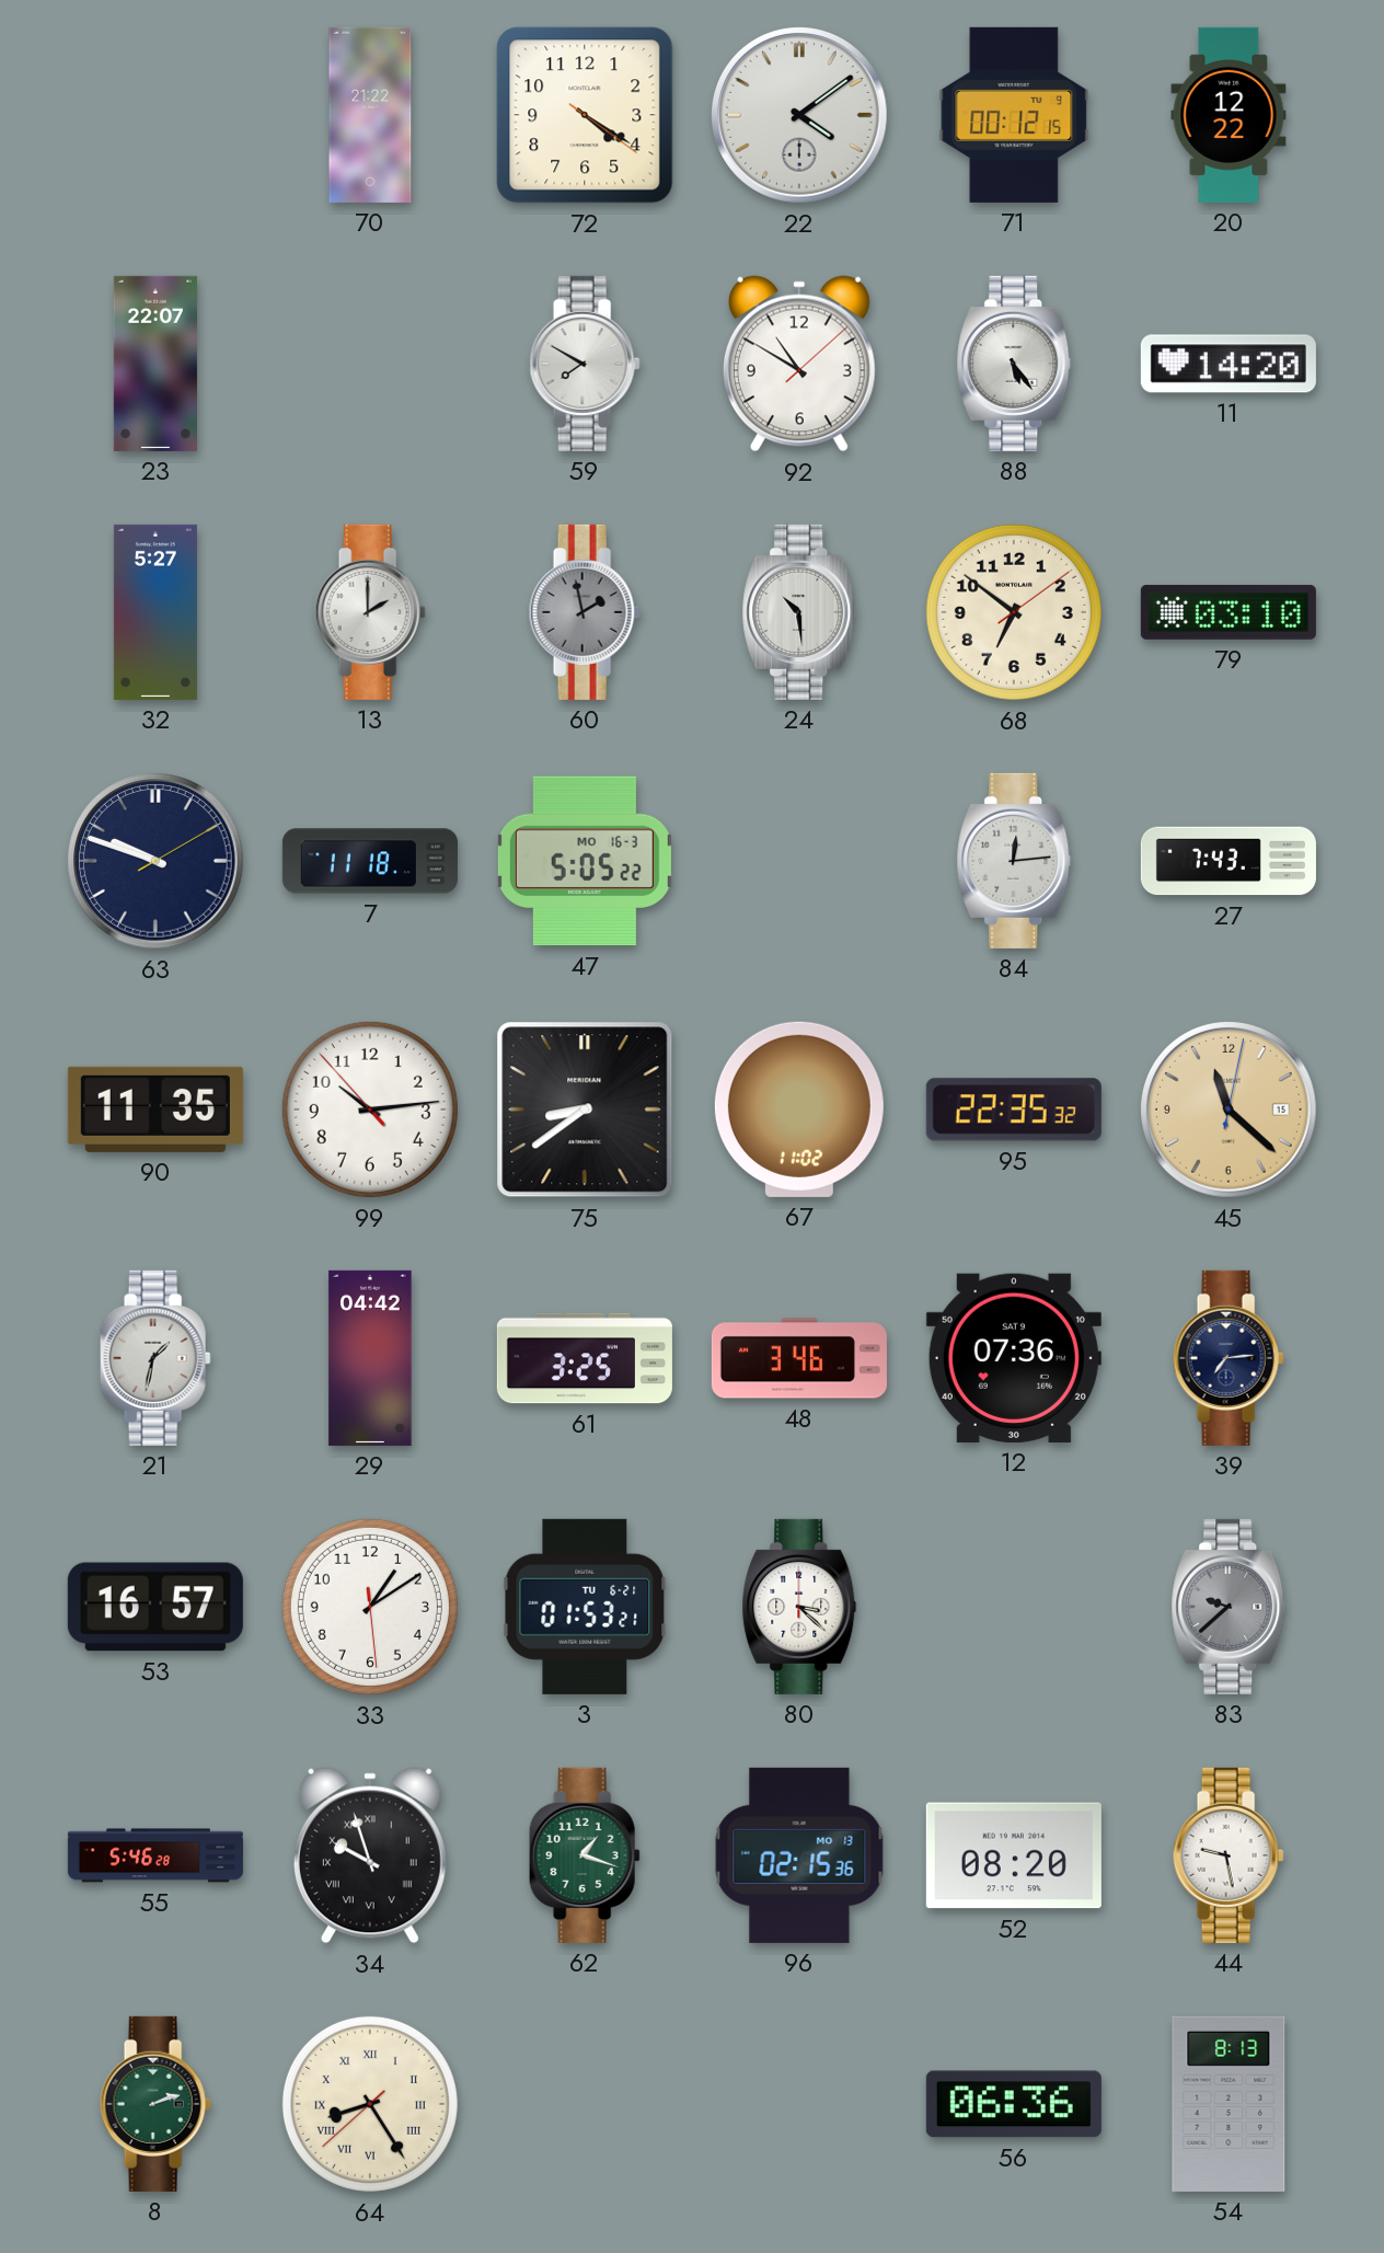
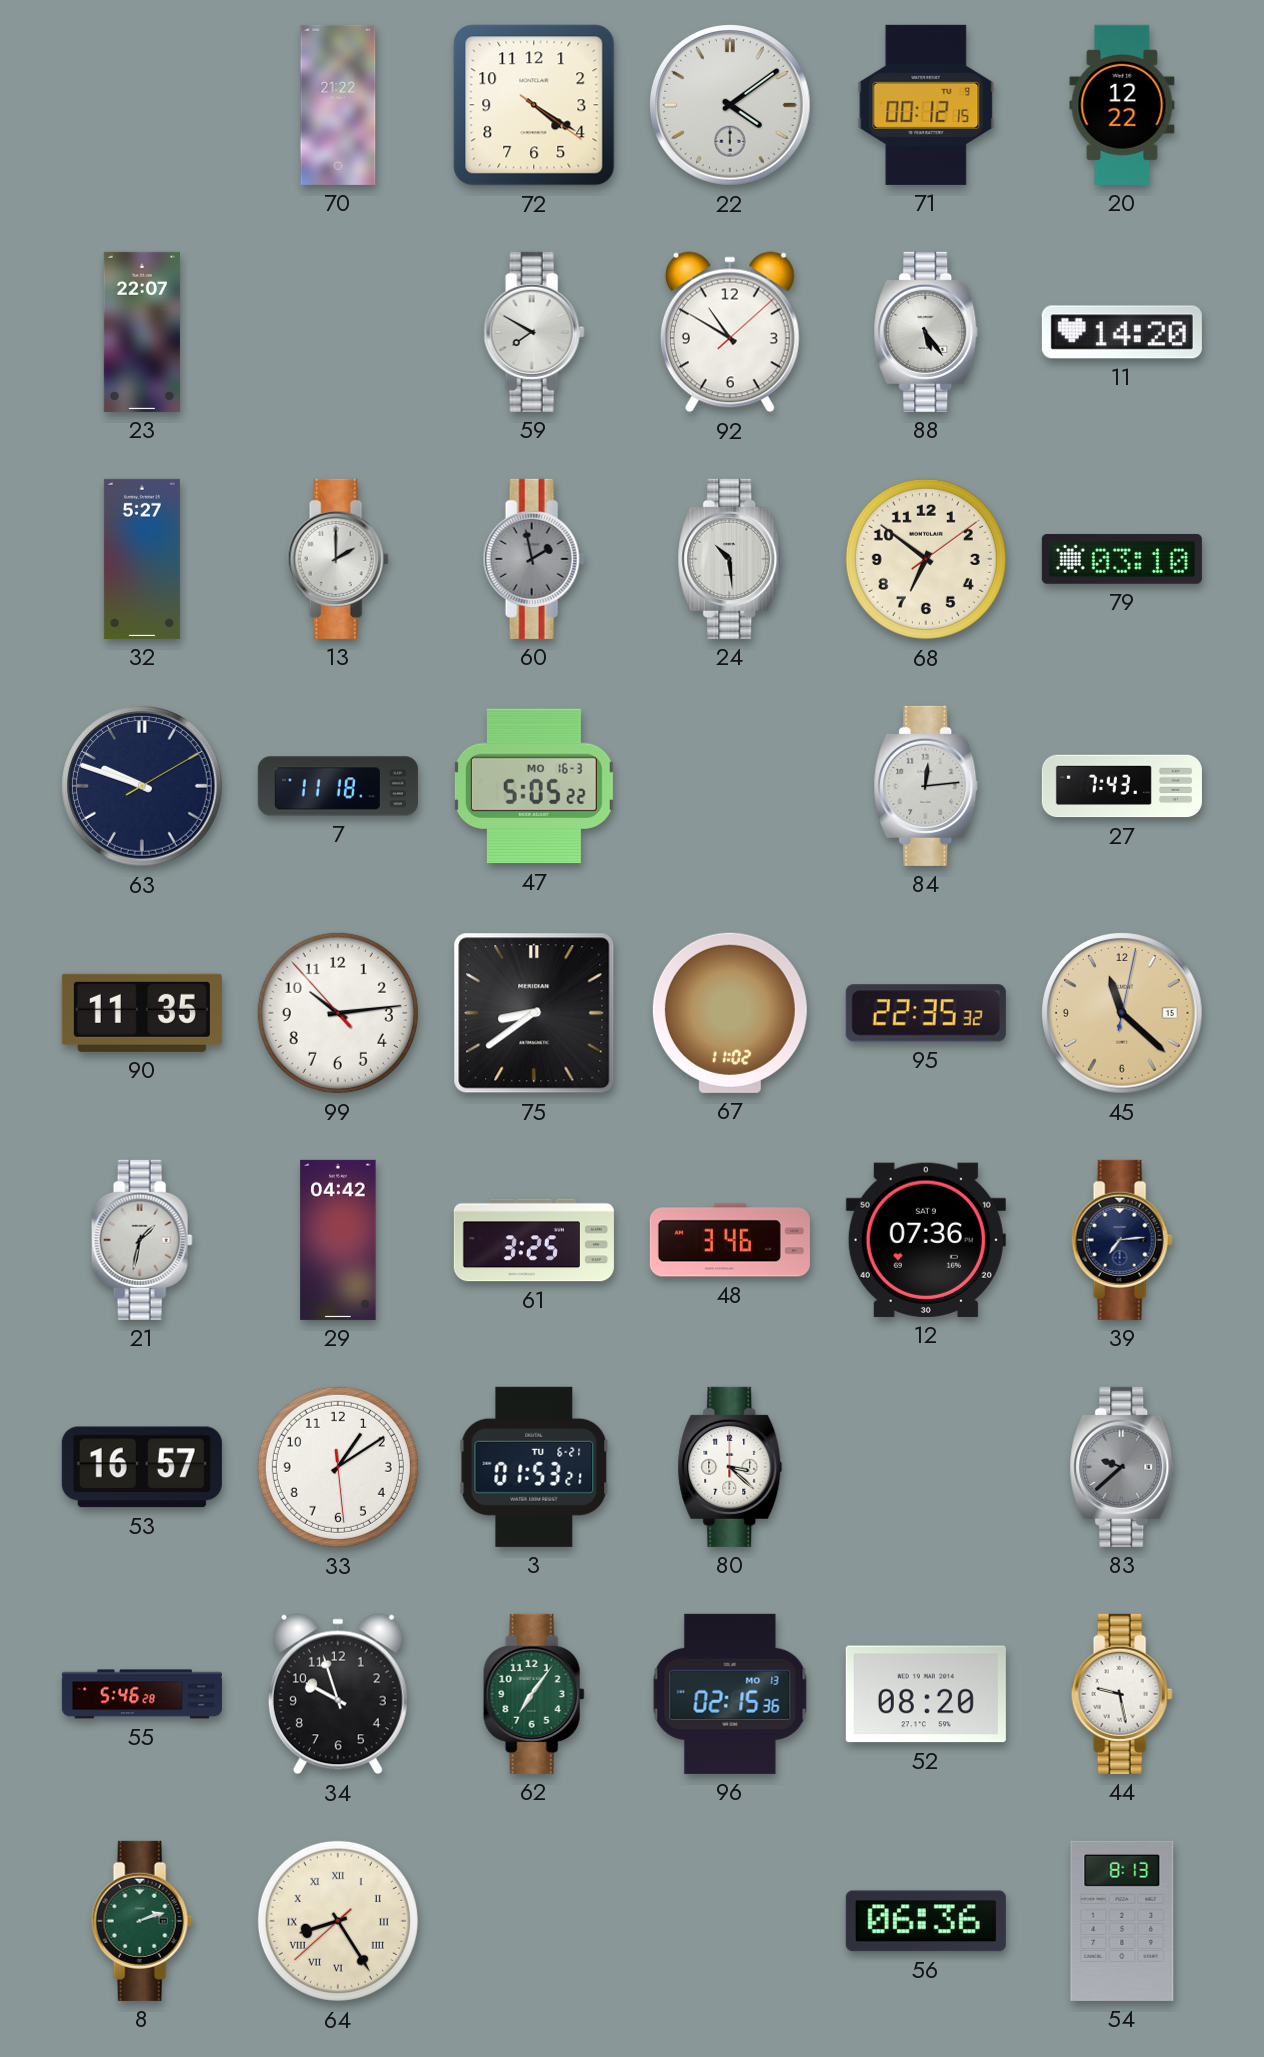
34 numerals: Roman -> Arabic
62: 1:18 -> 7:06
